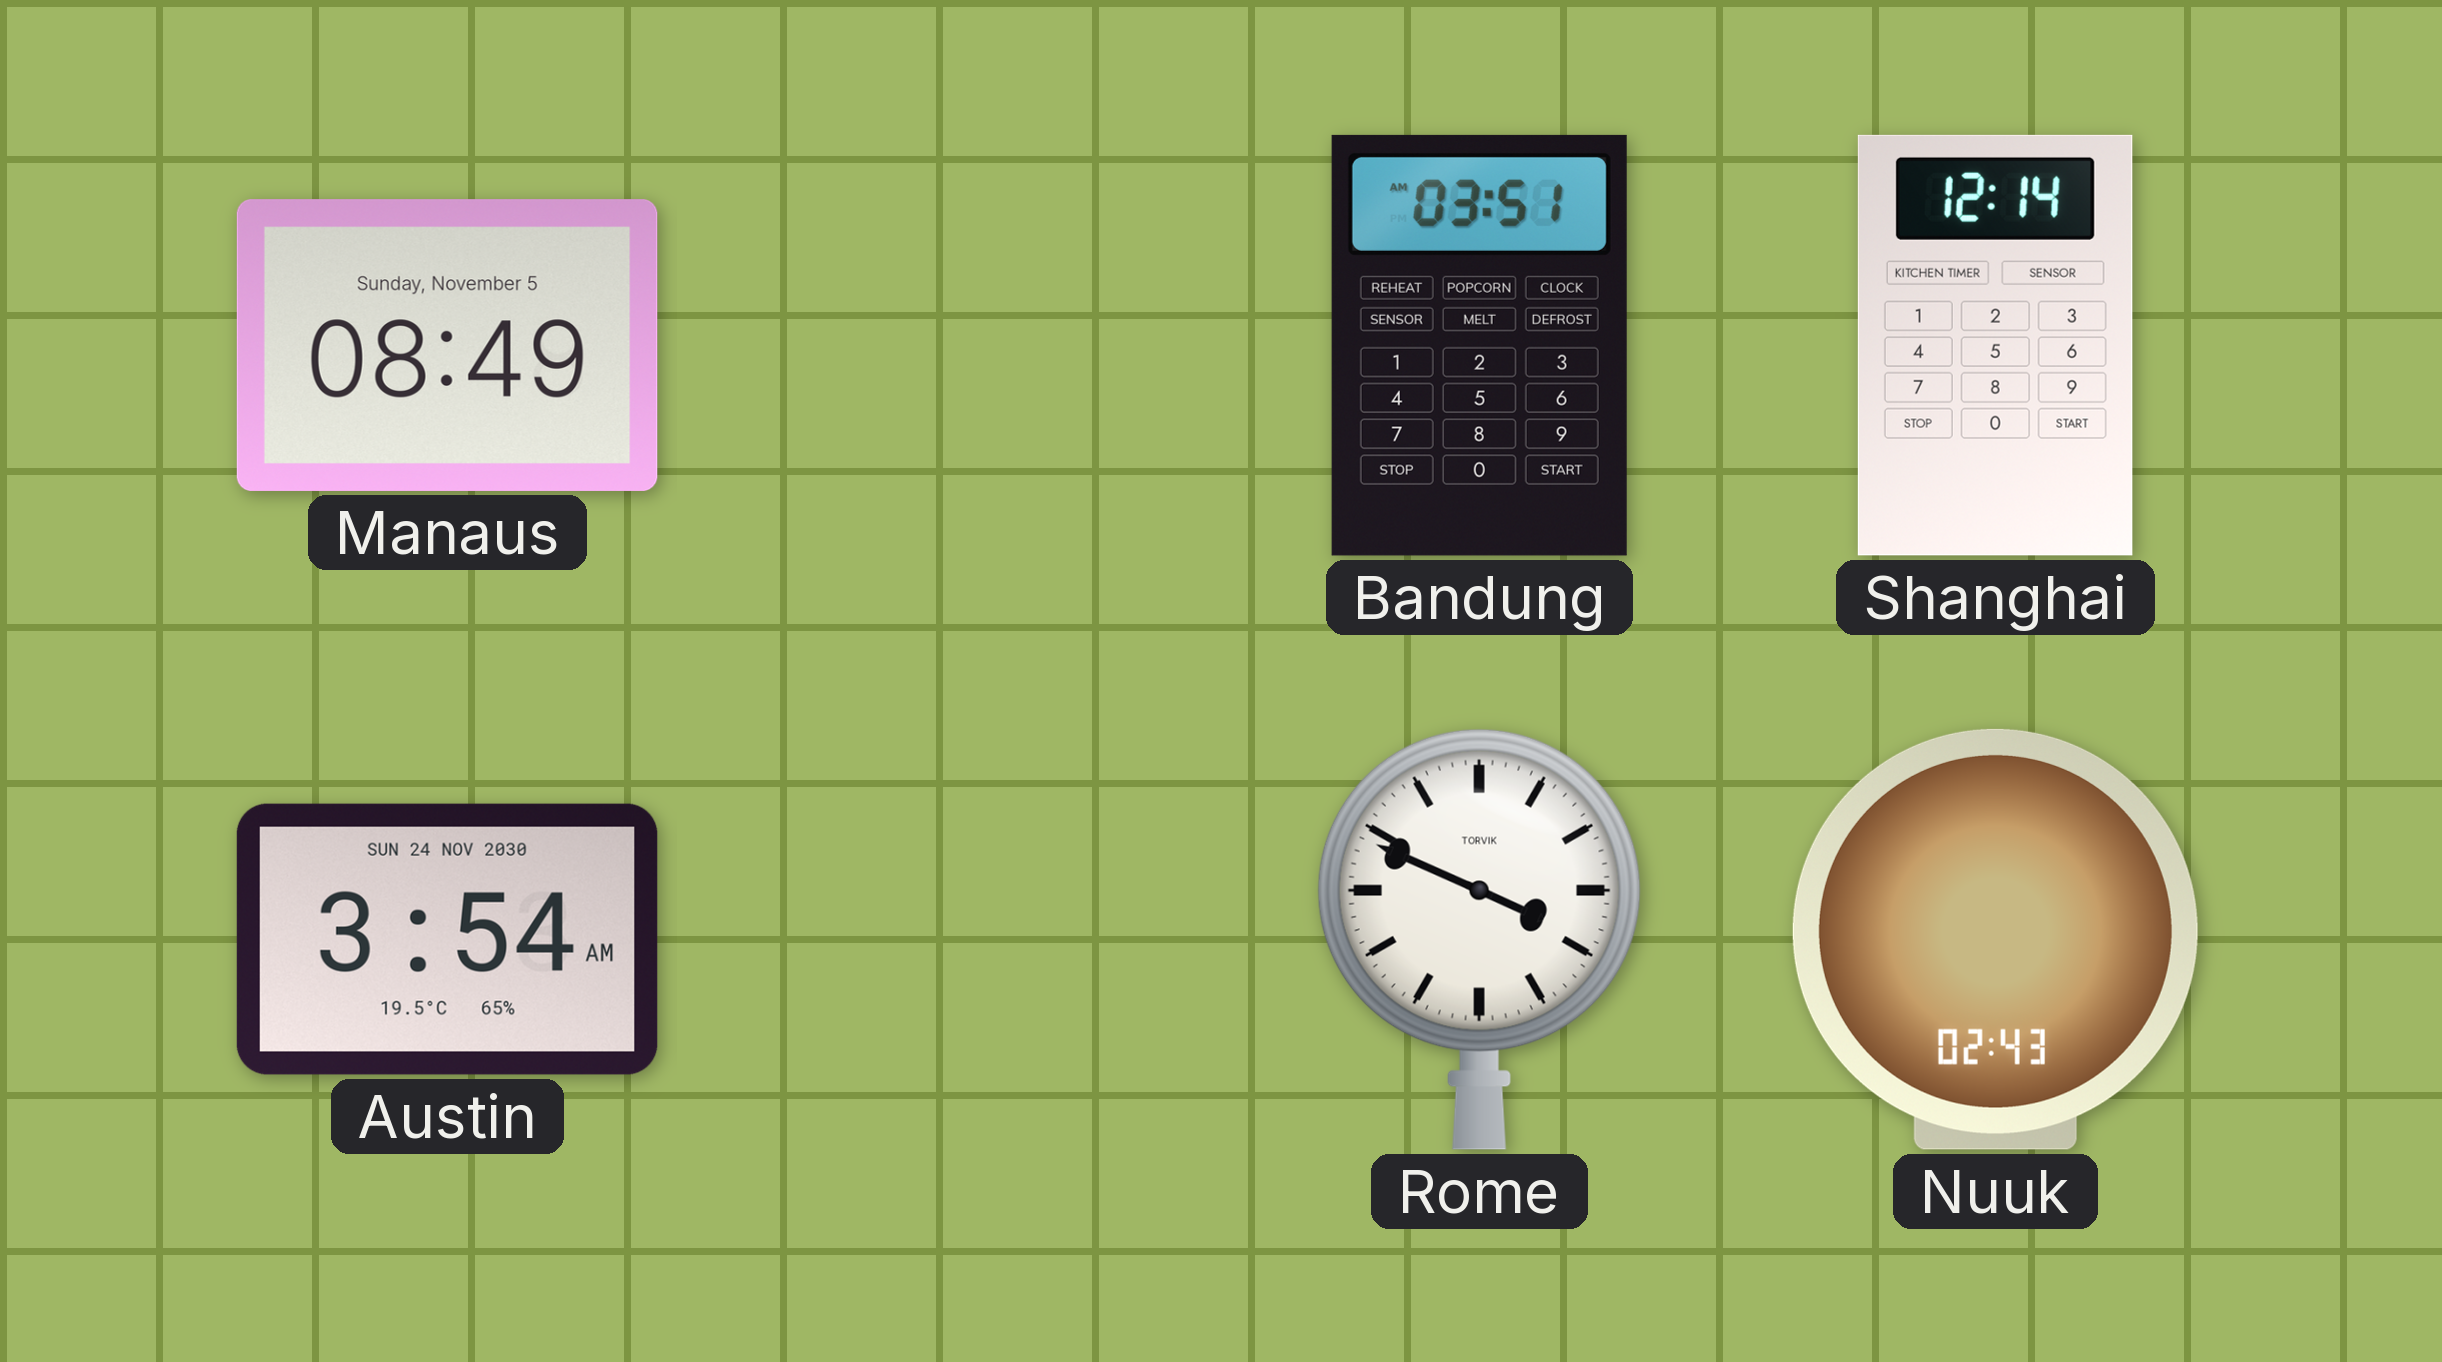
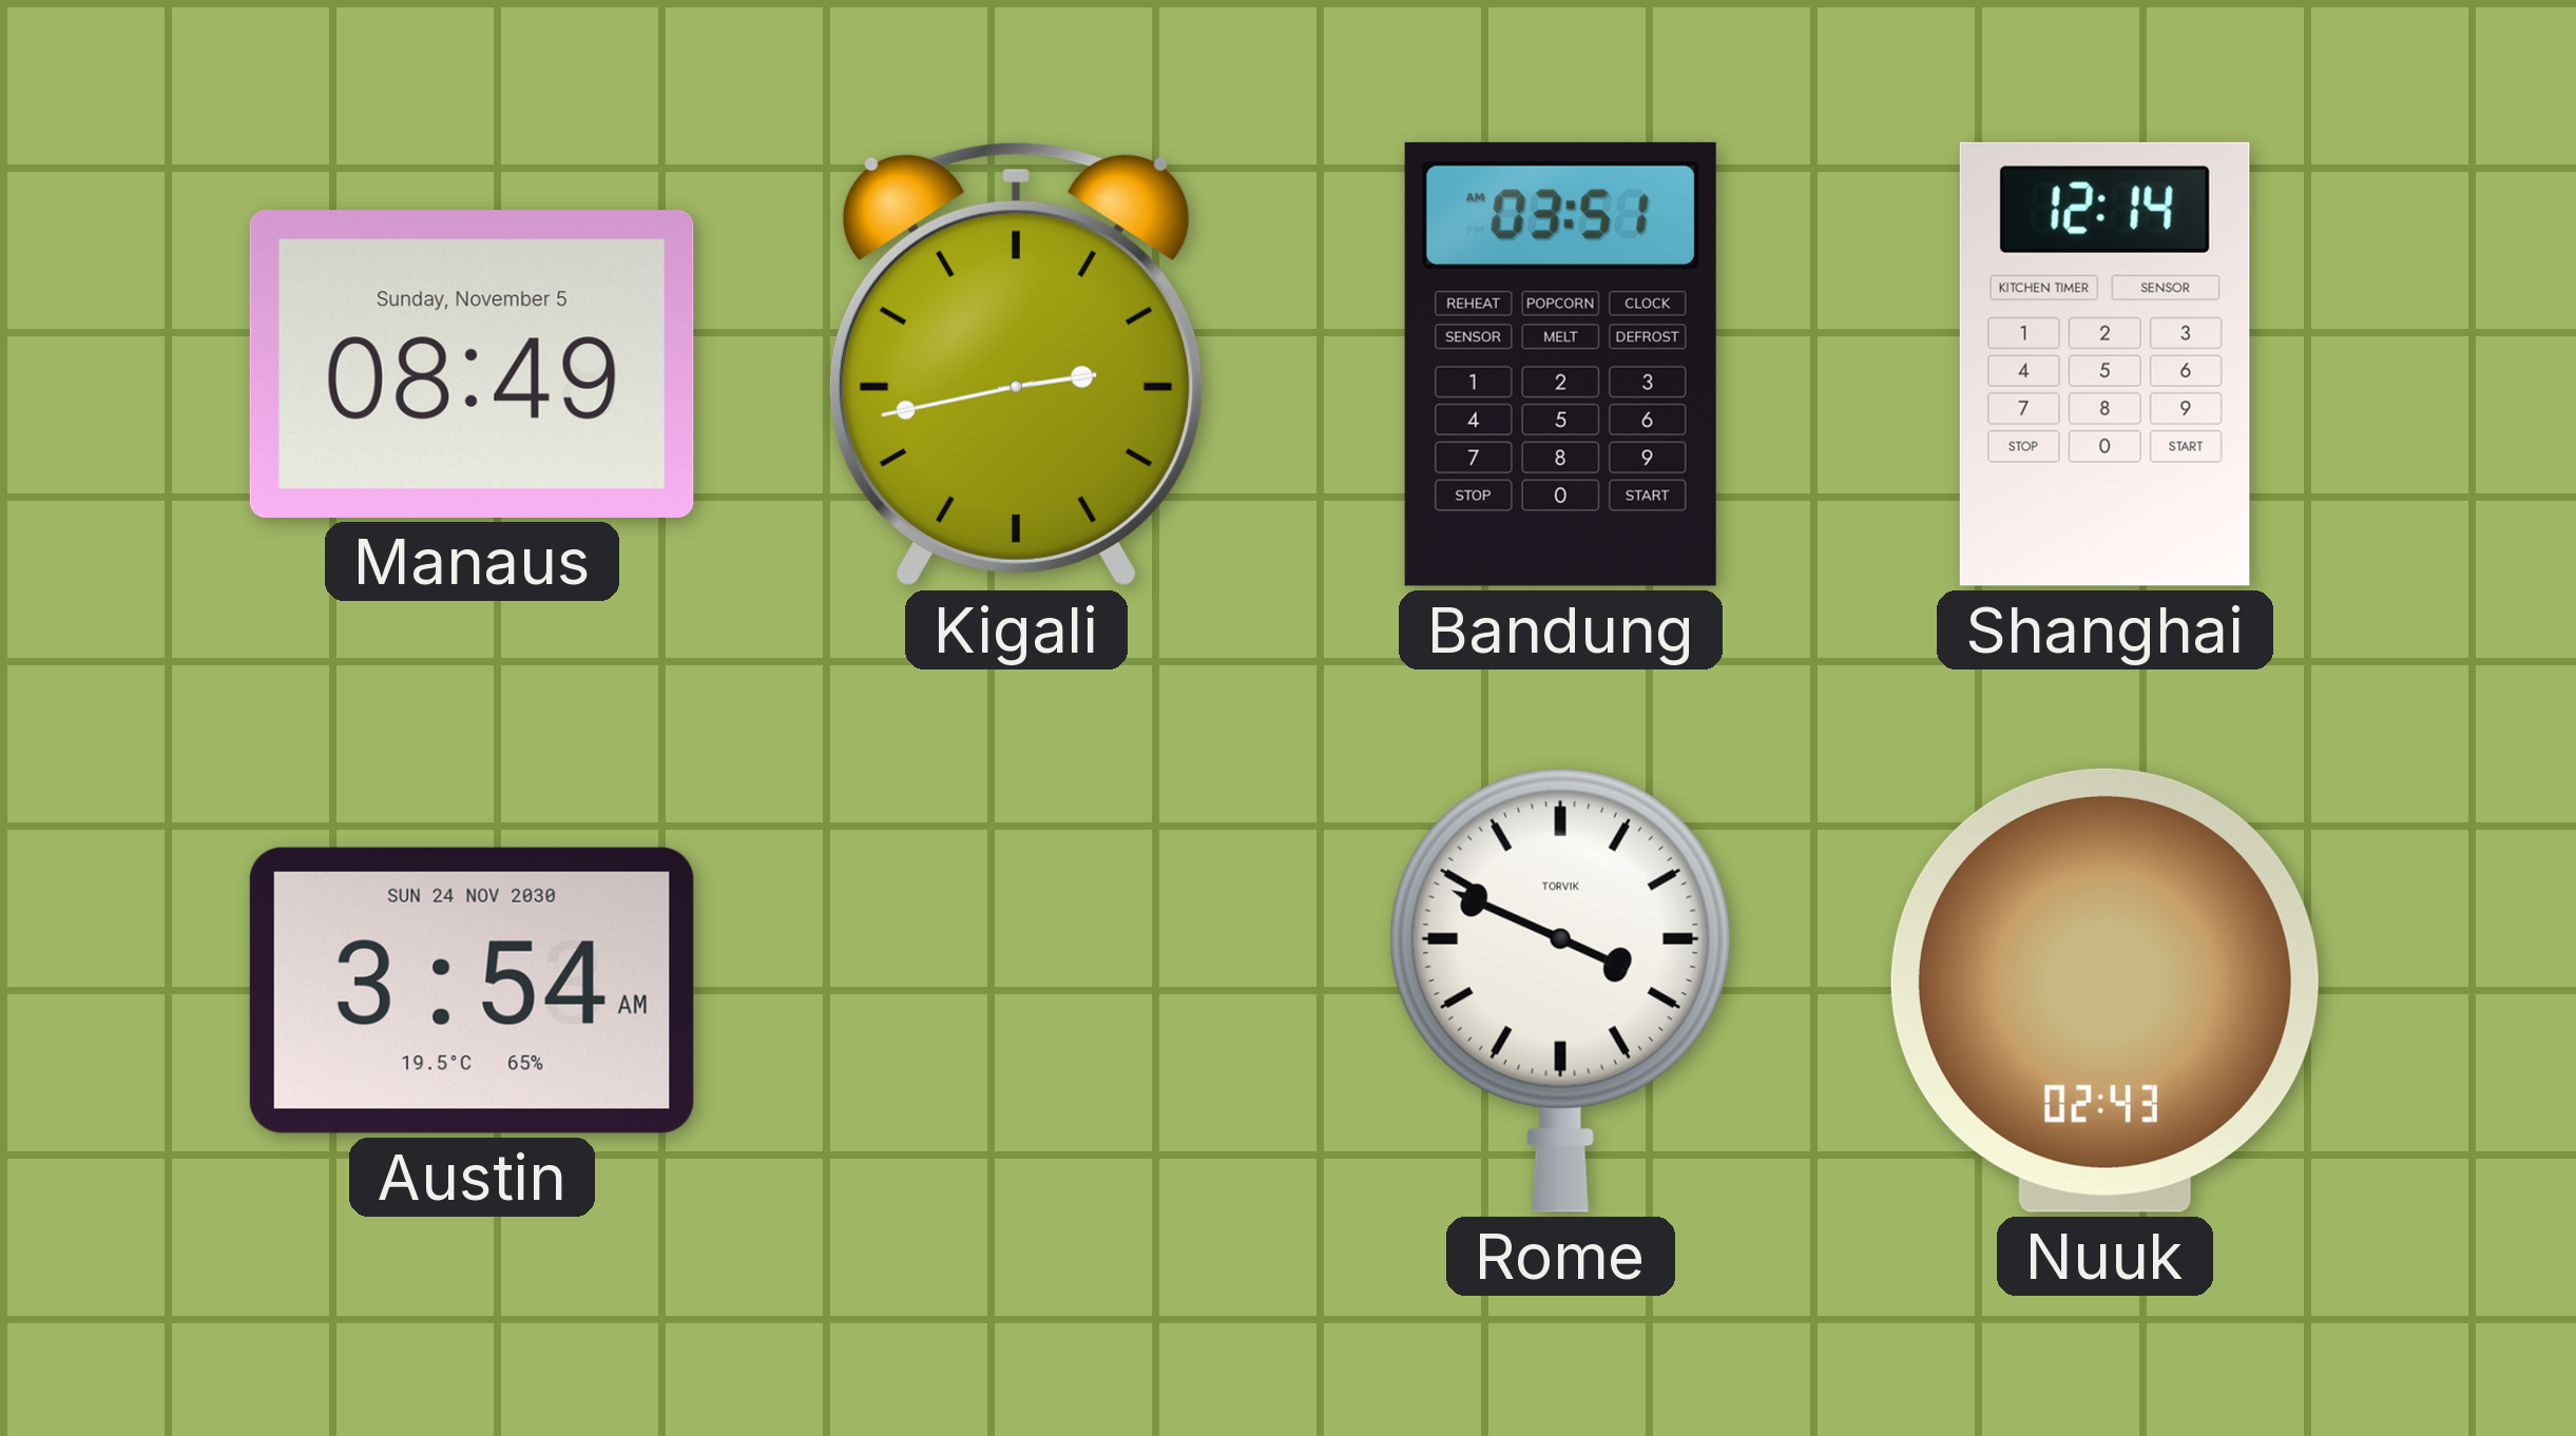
Kigali: none -> 2:43
